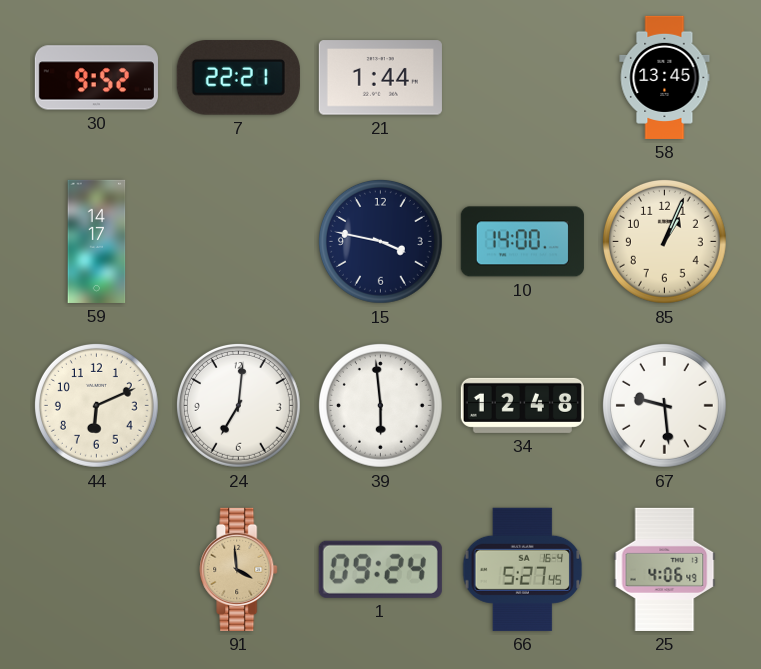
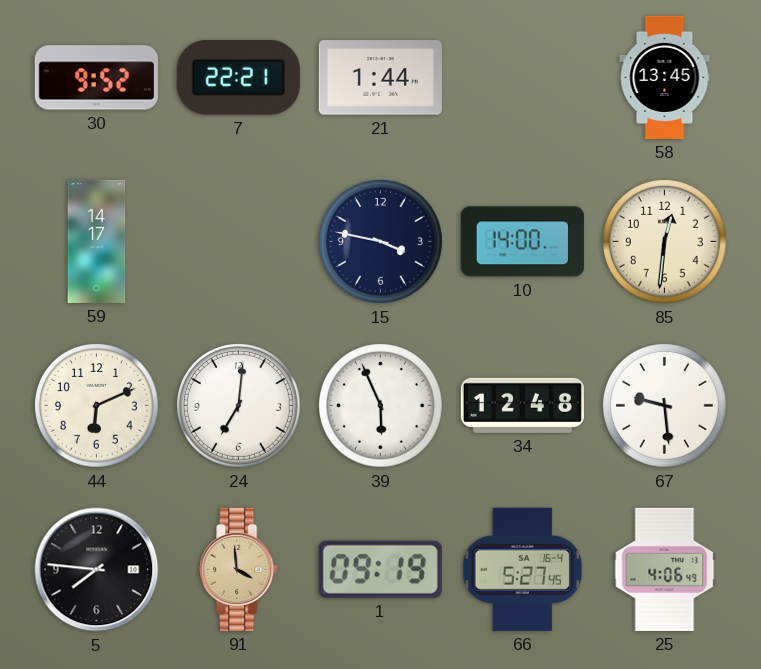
85: 1:04 -> 12:31
39: 5:59 -> 5:56
5: none -> 7:46
1: 09:24 -> 09:19
